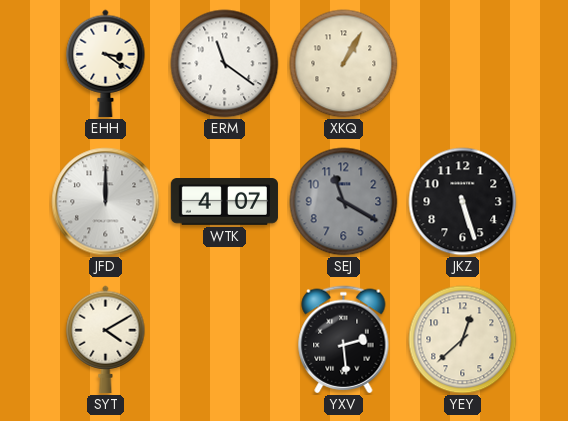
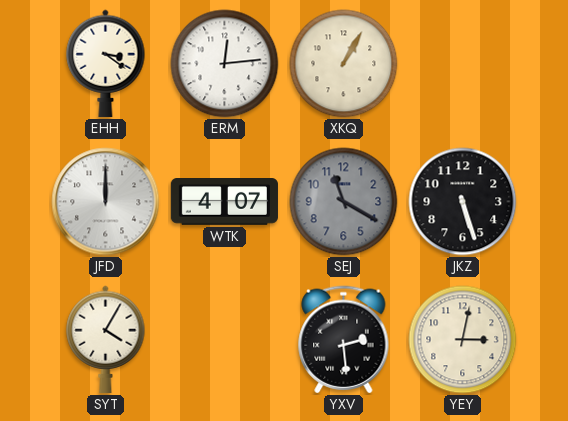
ERM: 11:21 -> 12:14
SYT: 4:10 -> 4:05
YEY: 12:38 -> 3:02
